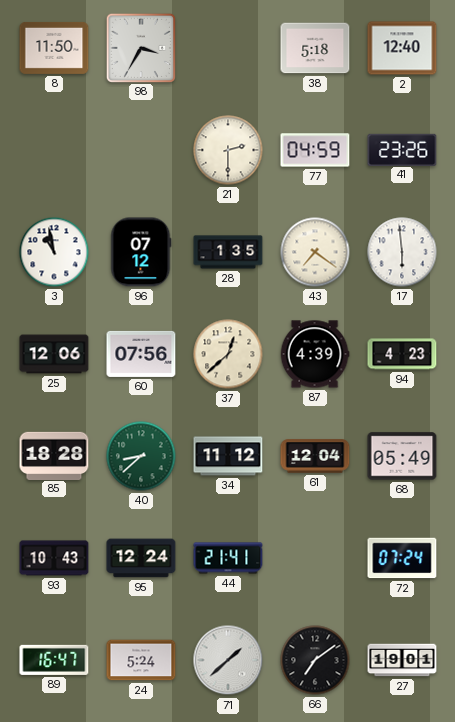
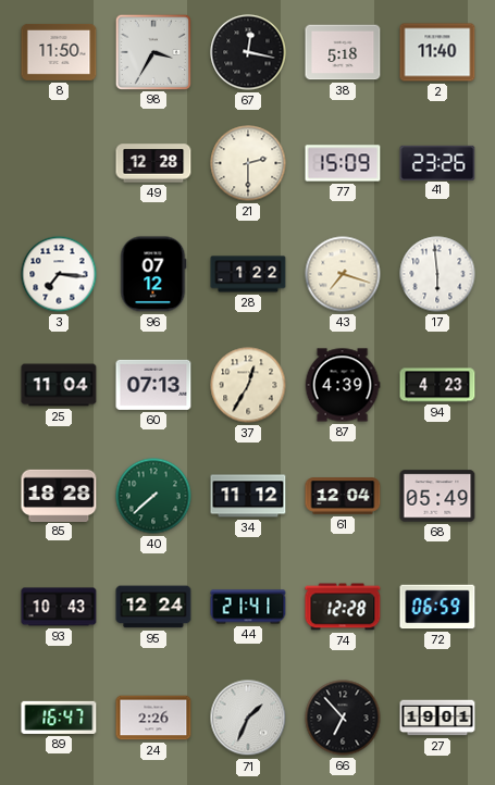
67: none -> 12:17
2: 12:40 -> 11:40
49: none -> 12:28
77: 04:59 -> 15:09
3: 10:58 -> 7:16
28: 1:35 -> 1:22
43: 7:21 -> 7:18
25: 12:06 -> 11:04
60: 07:56 -> 07:13
37: 12:38 -> 12:35
40: 8:38 -> 7:38
74: none -> 12:28
72: 07:24 -> 06:59
24: 5:24 -> 2:26
71: 1:38 -> 1:34
66: 7:09 -> 6:53
